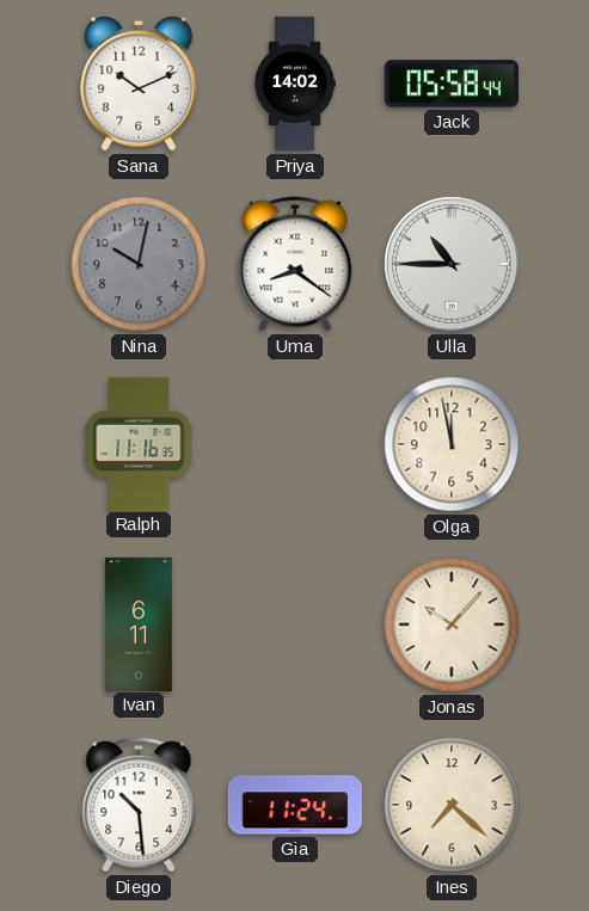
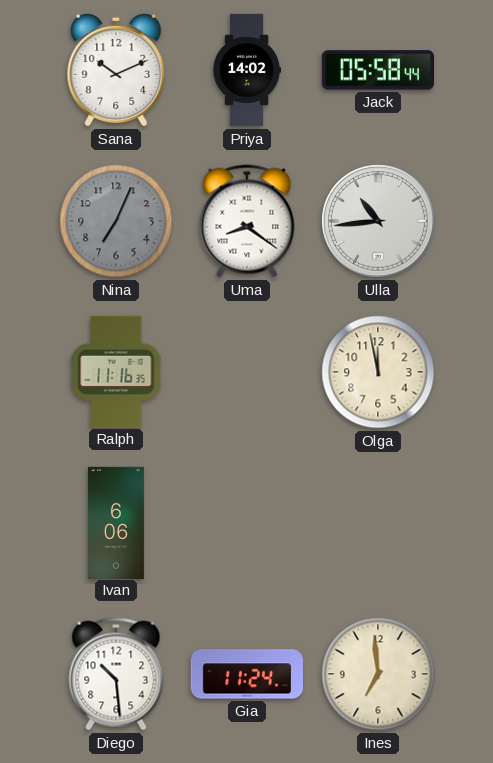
Nina: 10:02 -> 7:04
Ulla: 10:45 -> 10:44
Ivan: 6:11 -> 6:06
Jonas: 10:07 -> none
Ines: 7:22 -> 6:59
